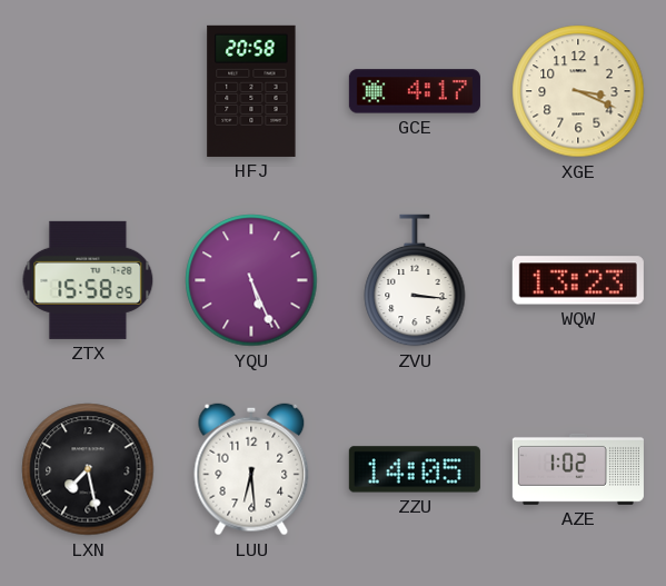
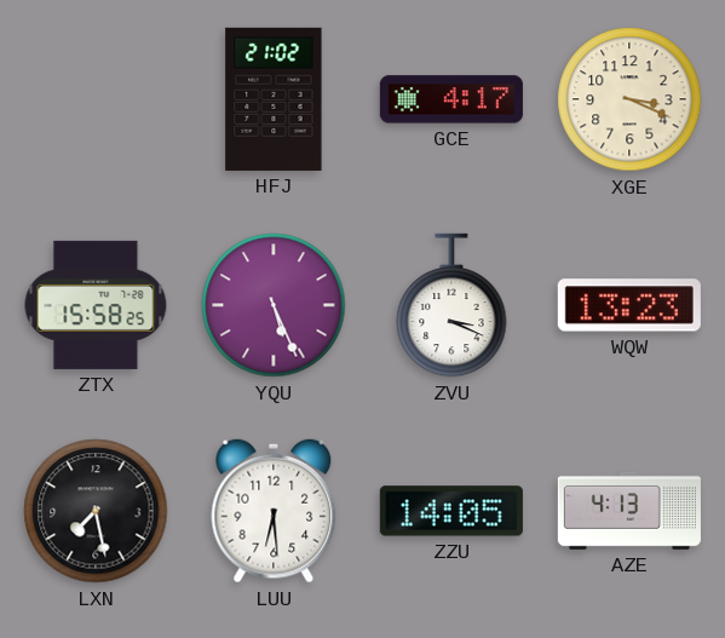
HFJ: 20:58 -> 21:02
ZVU: 3:16 -> 3:19
AZE: 1:02 -> 4:13
